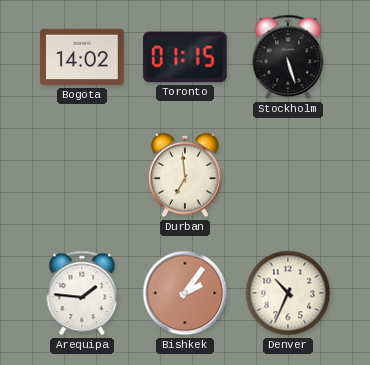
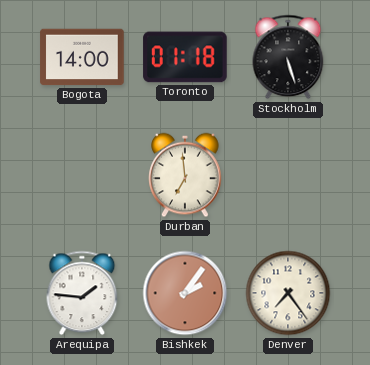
Bogota: 14:02 -> 14:00
Toronto: 01:15 -> 01:18
Denver: 10:34 -> 7:24
